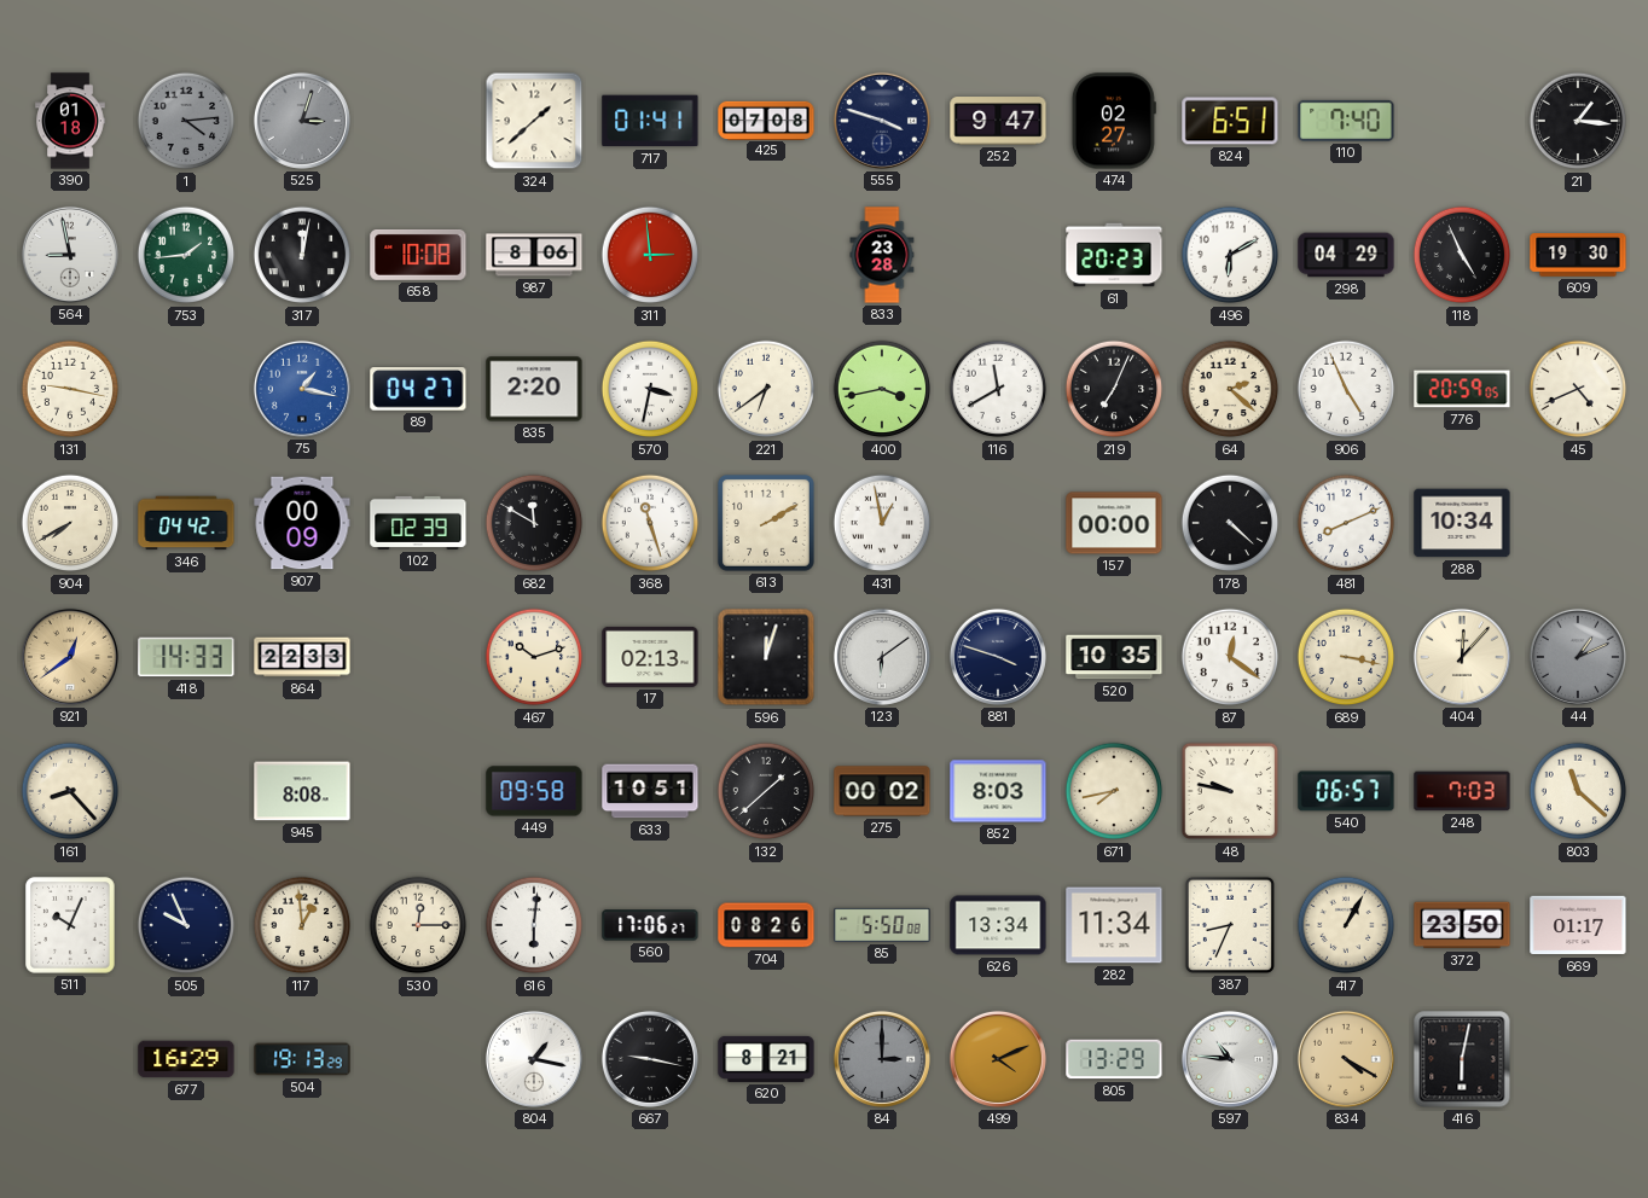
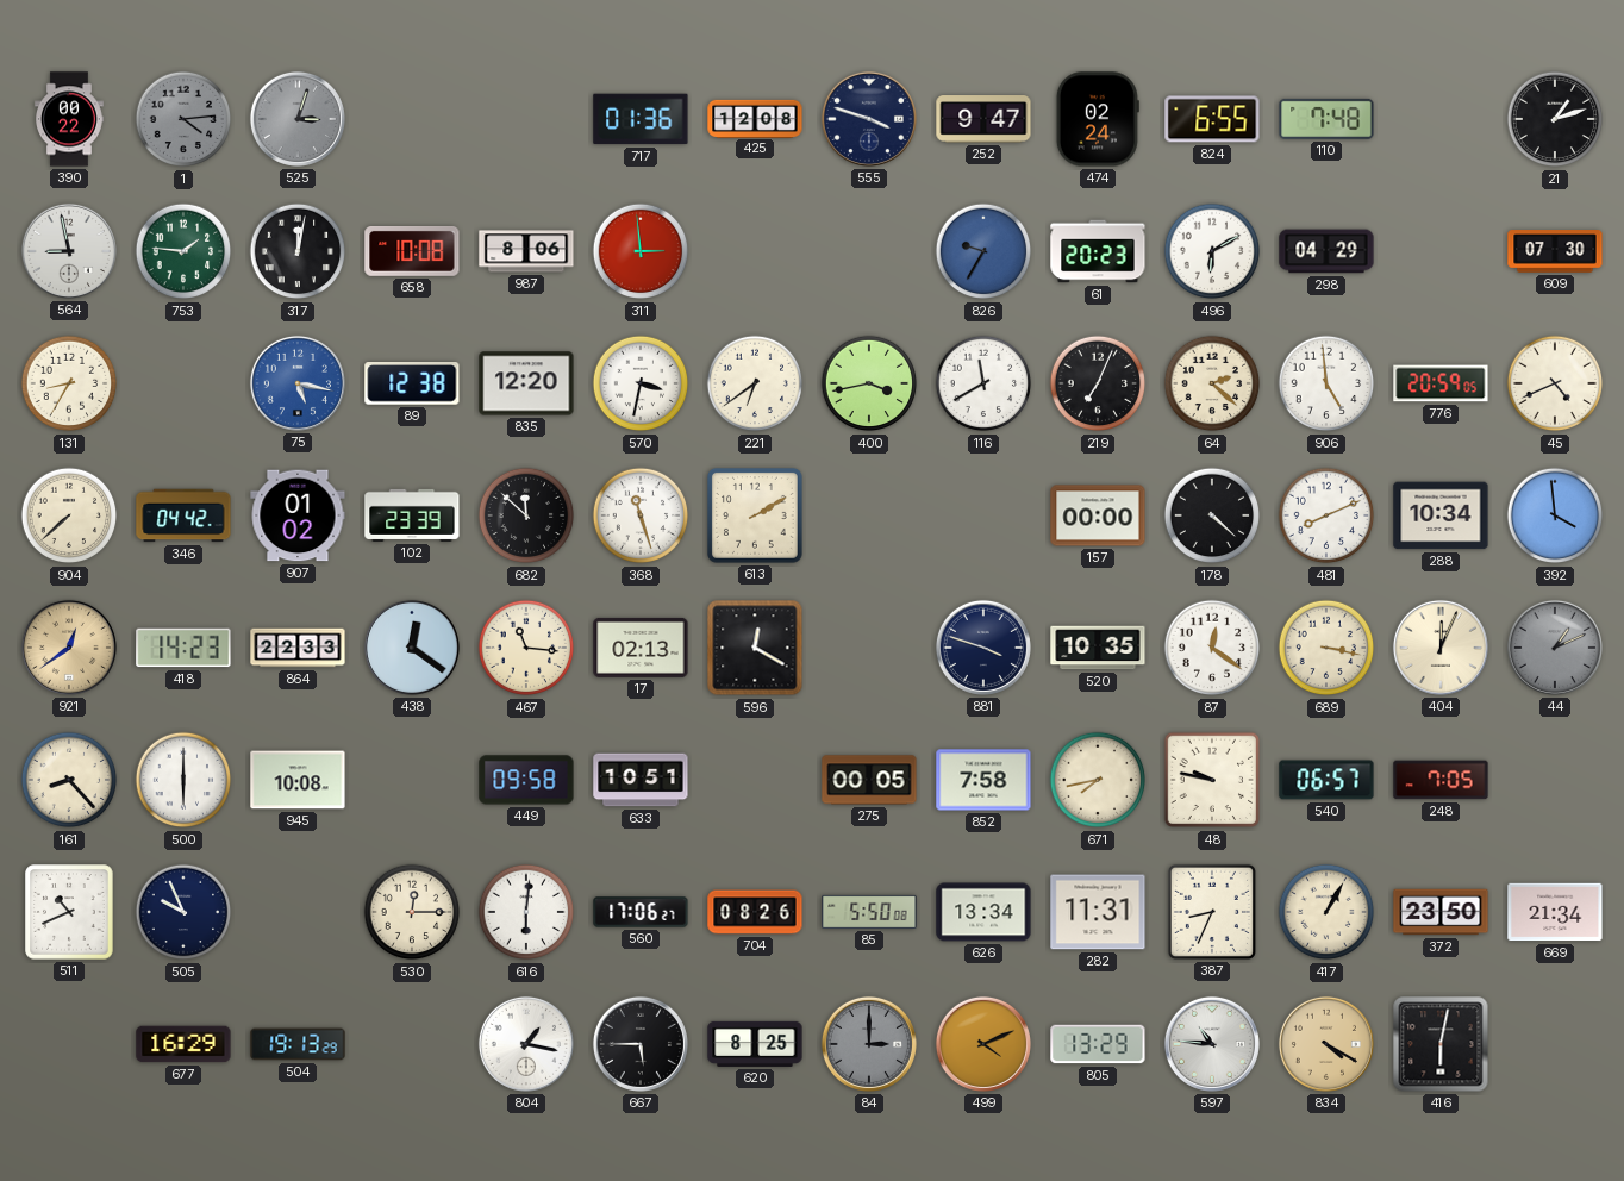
390: 01:18 -> 00:22
324: 1:38 -> none
717: 01:41 -> 01:36
425: 07:08 -> 12:08
474: 02:27 -> 02:24
824: 6:51 -> 6:55
110: 7:40 -> 7:48
21: 1:16 -> 1:12
753: 1:44 -> 1:46
833: 23:28 -> none
826: none -> 9:35
118: 4:56 -> none
609: 19:30 -> 07:30
131: 9:17 -> 8:35
75: 1:17 -> 5:17
89: 04:27 -> 12:38
835: 2:20 -> 12:20
906: 4:56 -> 4:59
904: 7:40 -> 7:38
907: 00:09 -> 01:02
102: 02:39 -> 23:39
682: 11:50 -> 11:52
431: 12:58 -> none
392: none -> 3:59
418: 14:33 -> 14:23
438: none -> 12:21
467: 10:12 -> 11:16
596: 12:03 -> 12:20
123: 6:09 -> none
404: 12:07 -> 12:04
500: none -> 6:00
945: 8:08 -> 10:08
132: 1:38 -> none
275: 00:02 -> 00:05
852: 8:03 -> 7:58
248: 7:03 -> 7:05
803: 11:22 -> none
511: 10:04 -> 10:41
117: 12:59 -> none
282: 11:34 -> 11:31
669: 01:17 -> 21:34
667: 9:17 -> 5:45
620: 8:21 -> 8:25
